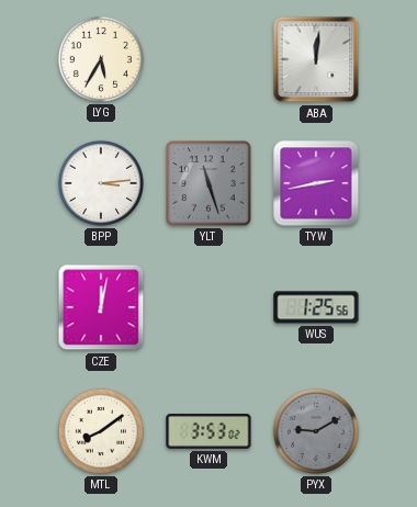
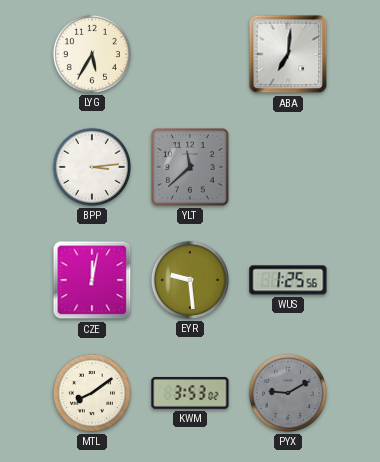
ABA: 12:01 -> 7:01
YLT: 11:27 -> 11:38
TYW: 2:43 -> none
EYR: none -> 9:29
